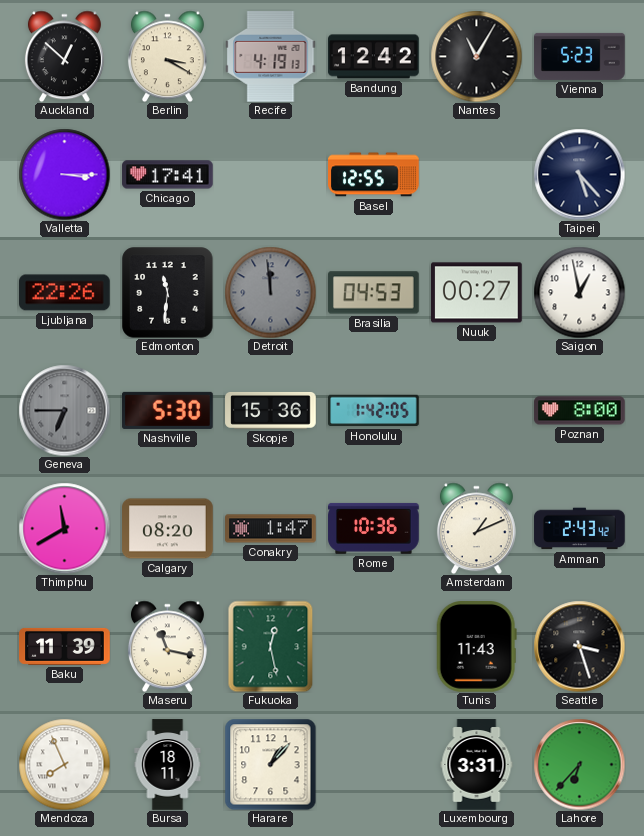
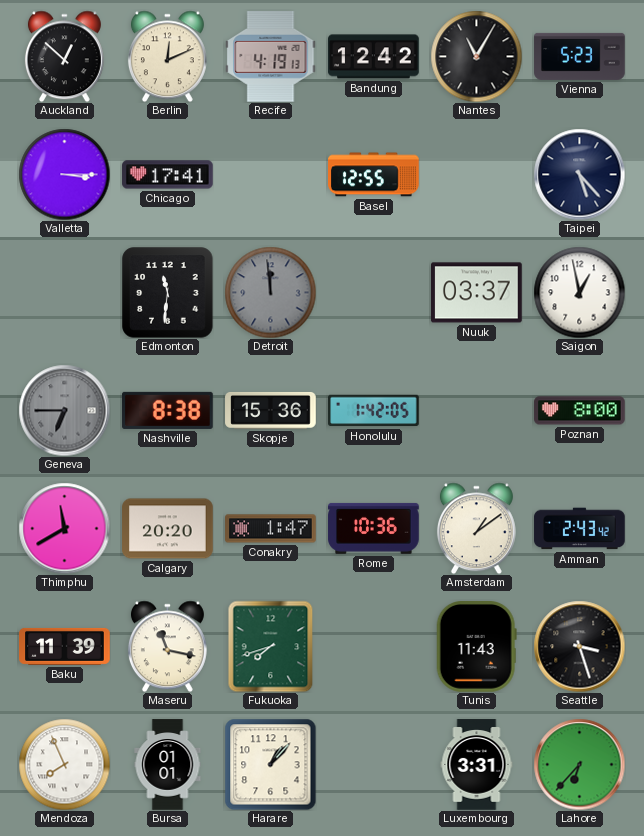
Berlin: 3:20 -> 12:11
Ljubljana: 22:26 -> none
Brasilia: 04:53 -> none
Nuuk: 00:27 -> 03:37
Nashville: 5:30 -> 8:38
Calgary: 08:20 -> 20:20
Amsterdam: 1:11 -> 1:09
Fukuoka: 12:28 -> 7:42
Bursa: 18:11 -> 01:01
